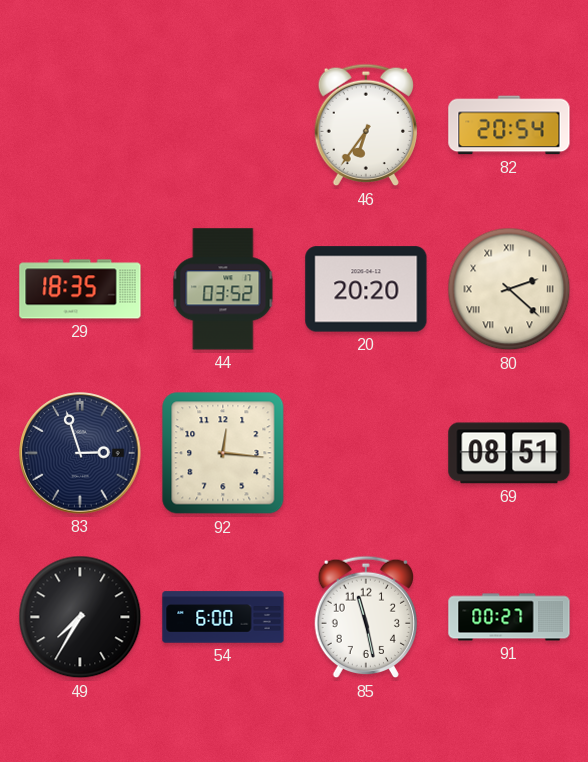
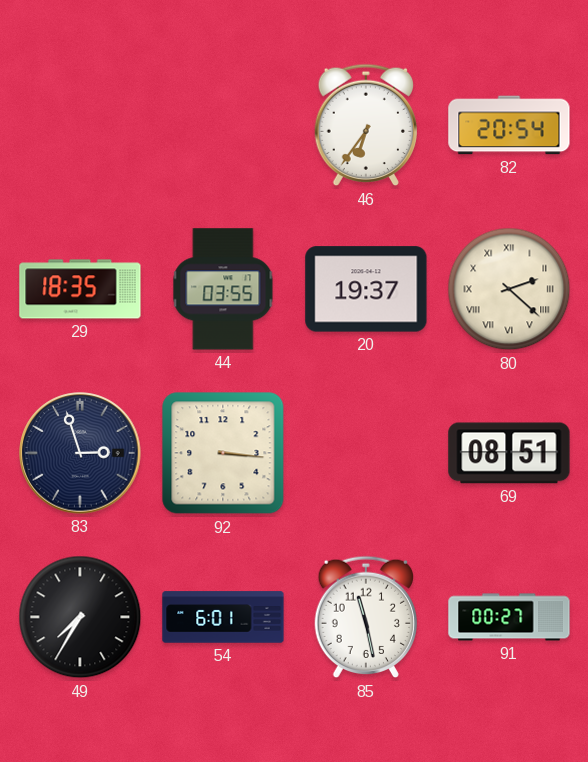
44: 03:52 -> 03:55
20: 20:20 -> 19:37
92: 12:16 -> 3:16
54: 6:00 -> 6:01
